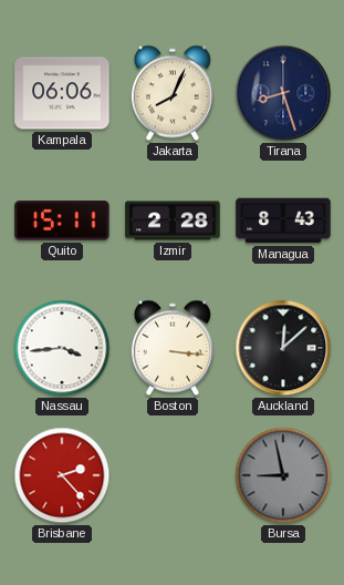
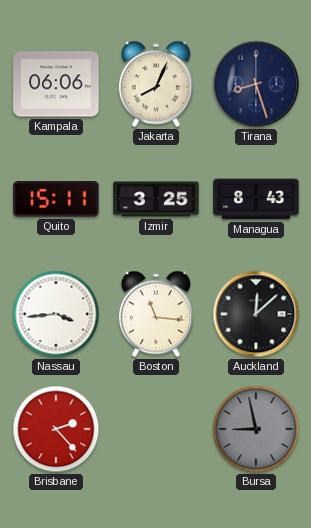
Izmir: 2:28 -> 3:25
Boston: 3:16 -> 11:16
